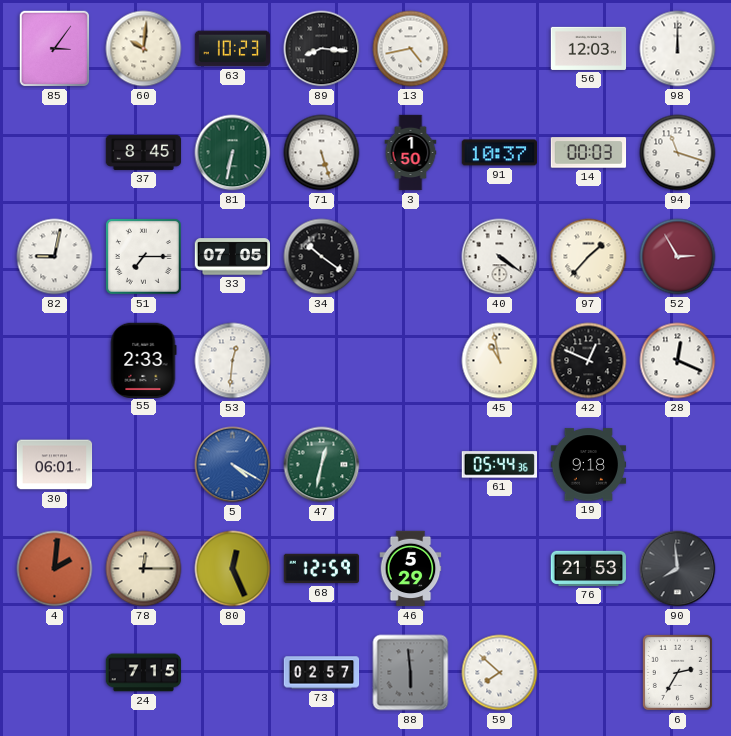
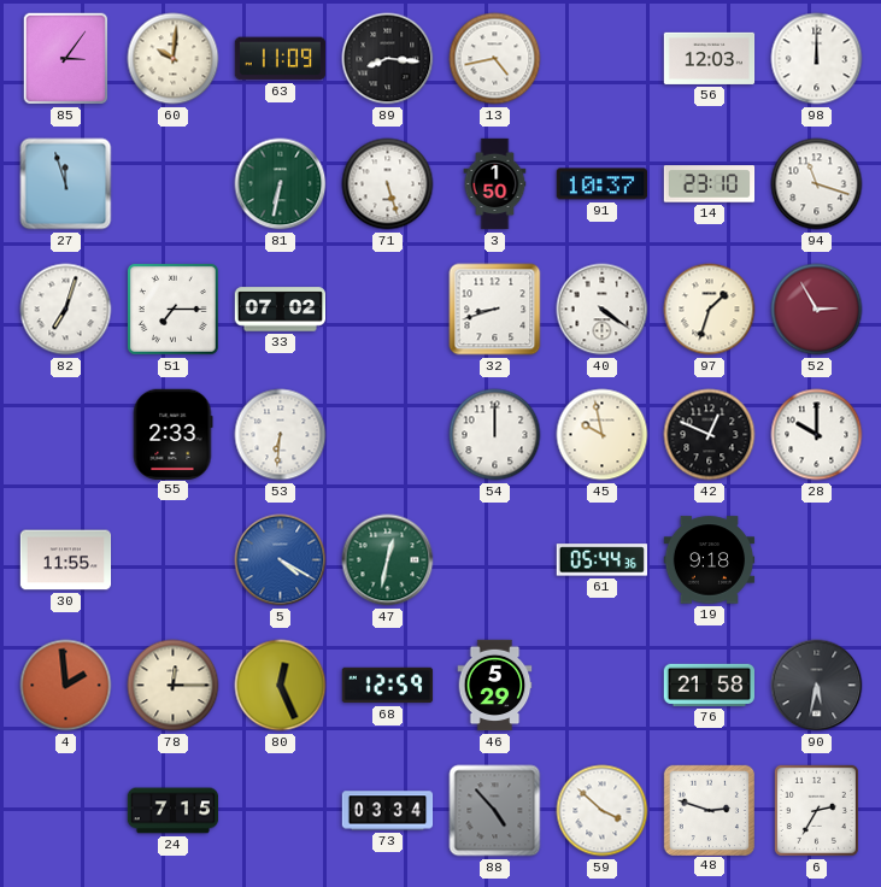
63: 10:23 -> 11:09
27: none -> 11:57
37: 8:45 -> none
14: 00:03 -> 23:10
82: 9:02 -> 7:03
33: 07:05 -> 07:02
34: 10:21 -> none
32: none -> 8:42
97: 1:37 -> 1:33
53: 12:31 -> 6:31
54: none -> 12:00
45: 10:58 -> 9:58
28: 12:19 -> 10:00
30: 06:01 -> 11:55
4: 2:01 -> 1:59
76: 21:53 -> 21:58
90: 7:59 -> 5:32
73: 02:57 -> 03:34
88: 5:59 -> 4:53
59: 7:52 -> 3:52
48: none -> 2:48
